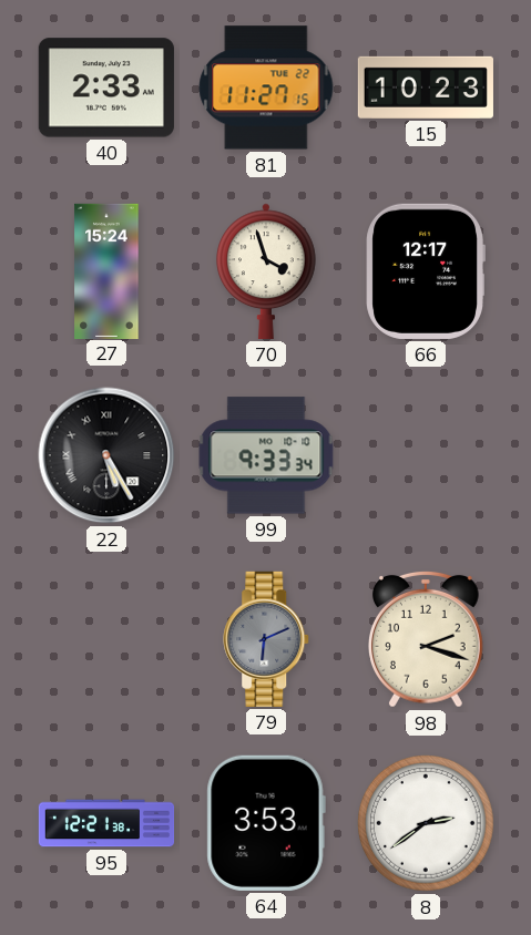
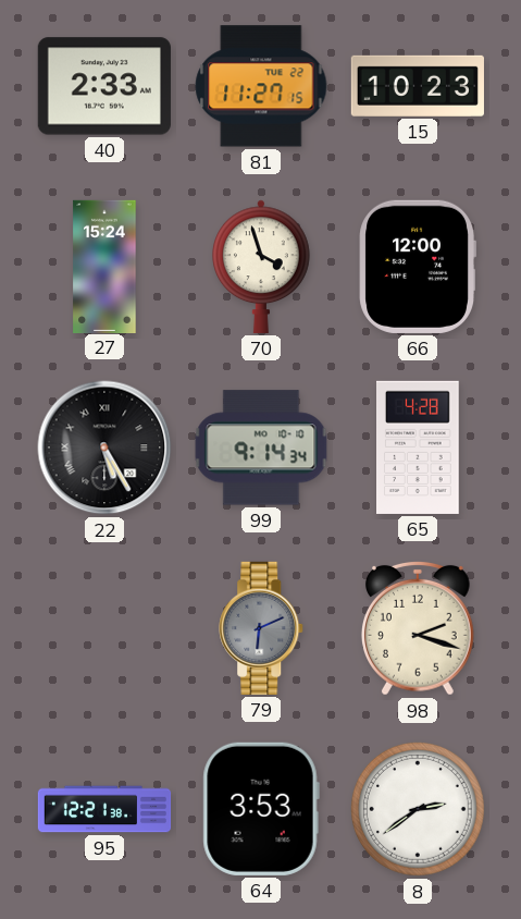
66: 12:17 -> 12:00
99: 9:33 -> 9:14
65: none -> 4:28
